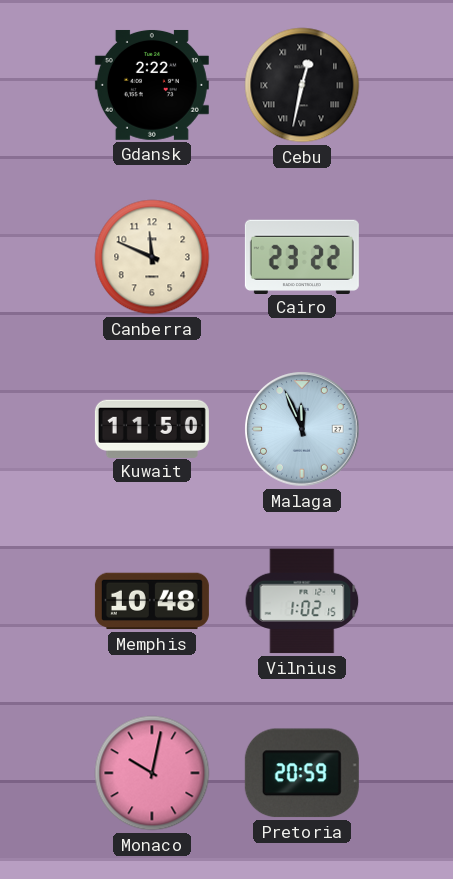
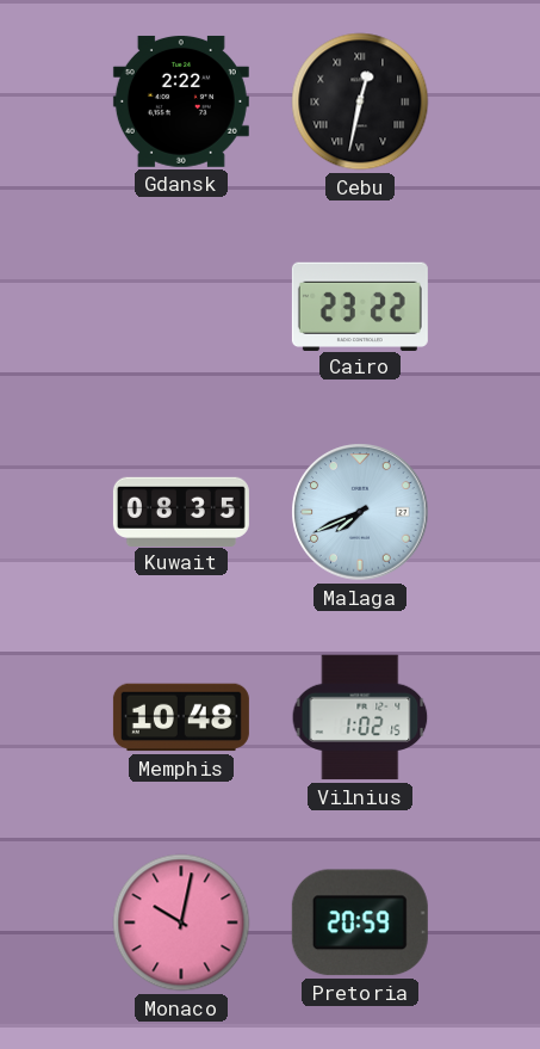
Canberra: 11:49 -> none
Kuwait: 11:50 -> 08:35
Malaga: 11:56 -> 7:41
